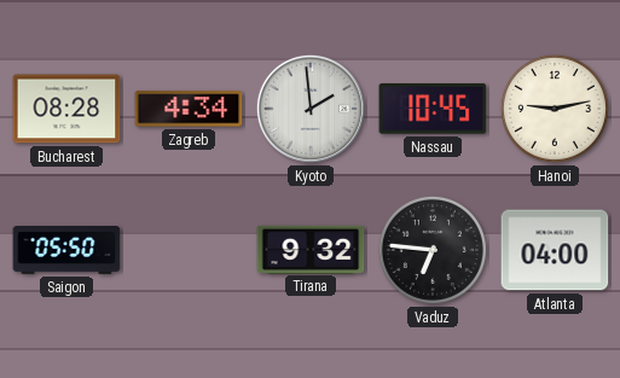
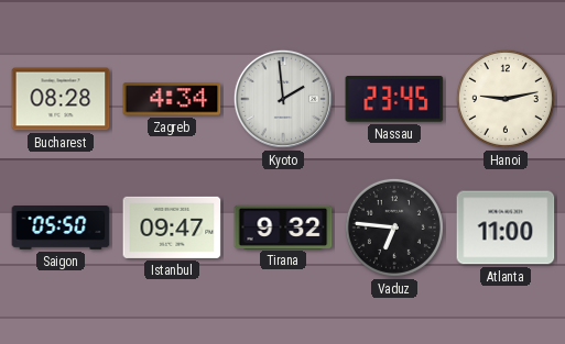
Nassau: 10:45 -> 23:45
Istanbul: none -> 09:47
Atlanta: 04:00 -> 11:00
